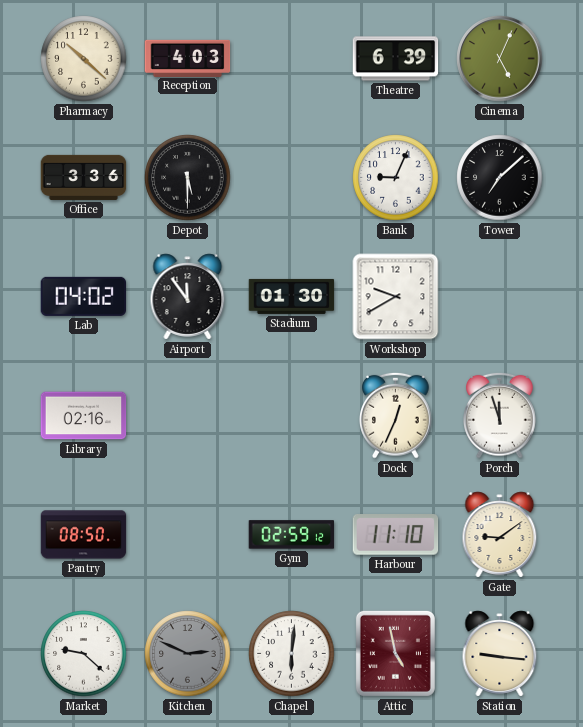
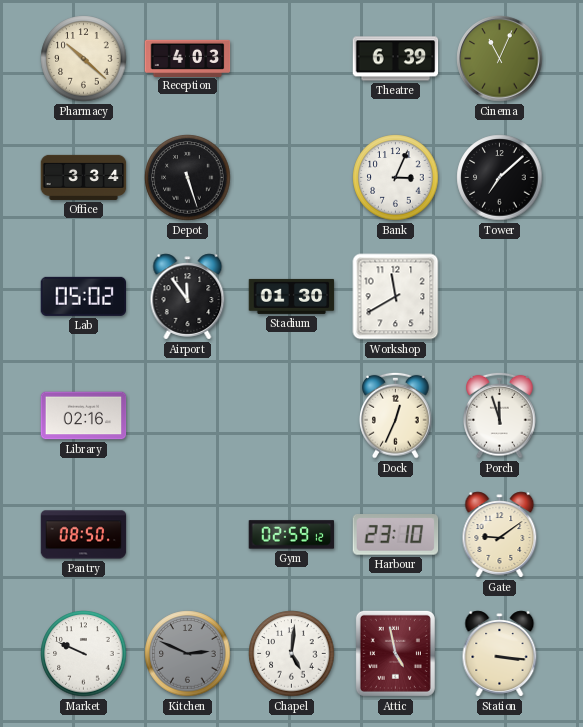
Cinema: 5:04 -> 11:04
Office: 3:36 -> 3:34
Depot: 5:30 -> 5:27
Bank: 9:04 -> 3:04
Lab: 04:02 -> 05:02
Workshop: 9:40 -> 11:40
Harbour: 11:10 -> 23:10
Market: 9:22 -> 9:49
Chapel: 6:01 -> 5:01
Station: 9:16 -> 3:16
